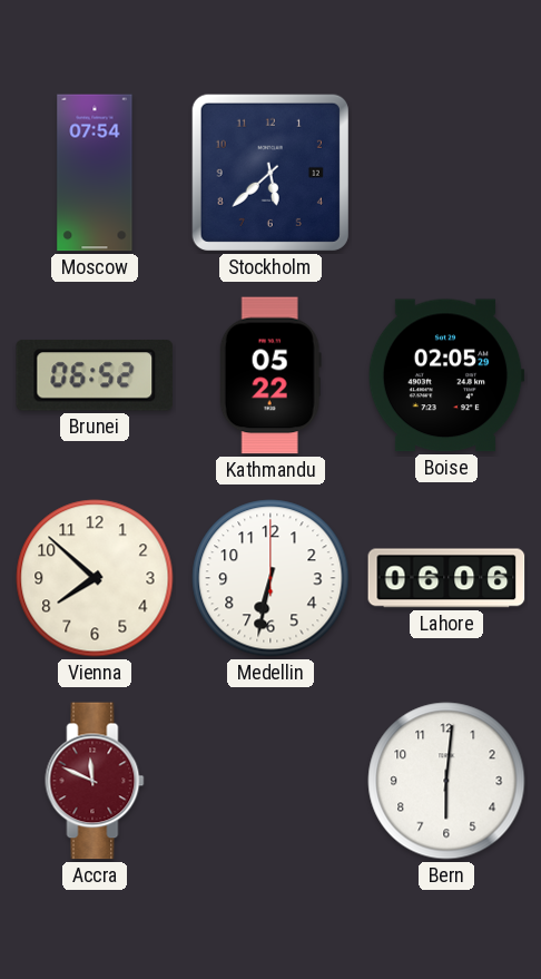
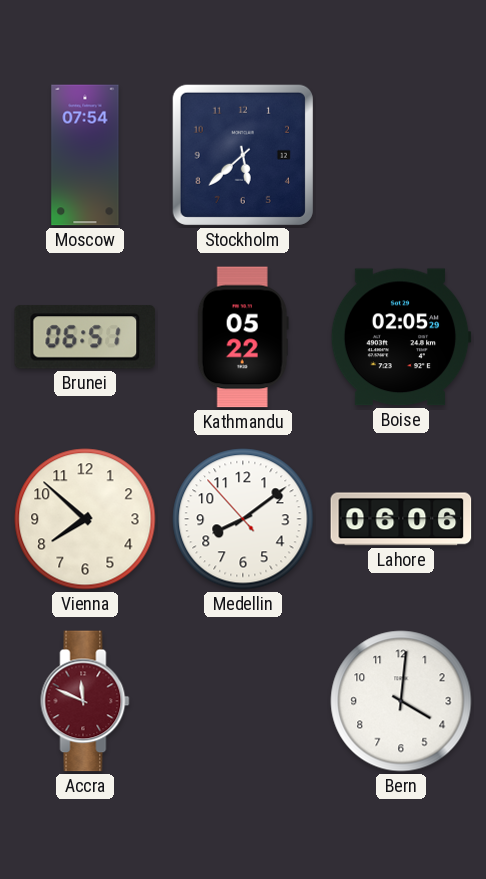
Brunei: 06:52 -> 06:51
Medellin: 6:32 -> 8:08
Bern: 6:01 -> 4:01
